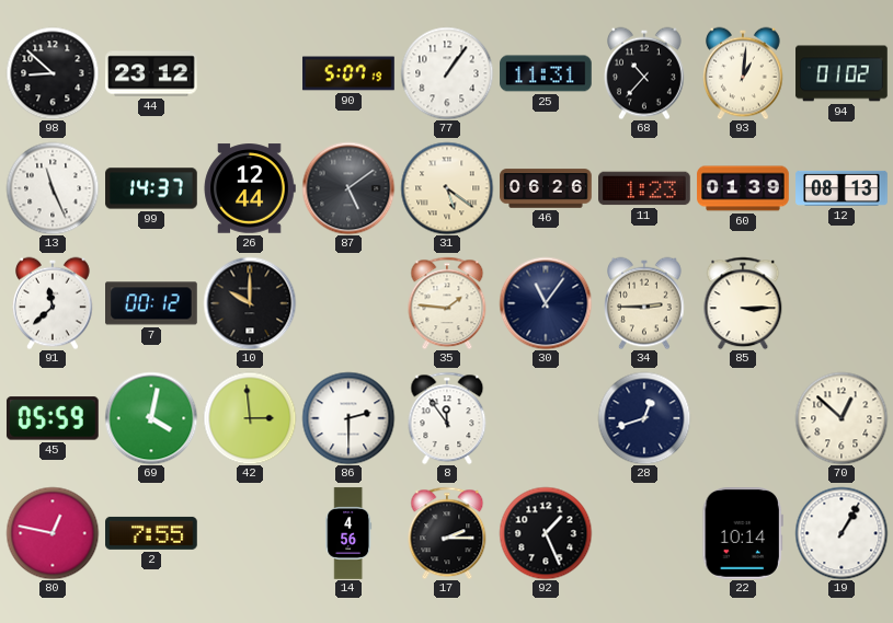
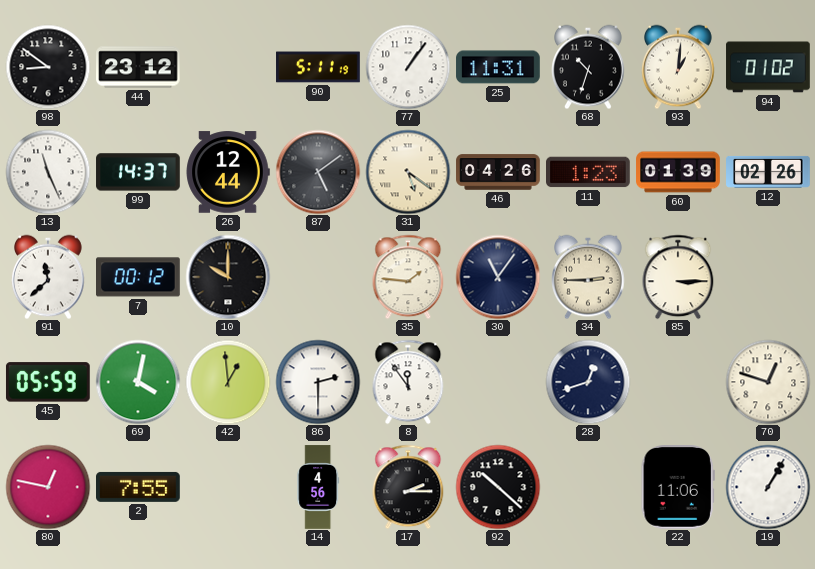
98: 8:52 -> 8:51
90: 5:07 -> 5:11
68: 10:37 -> 10:33
46: 06:26 -> 04:26
12: 08:13 -> 02:26
42: 2:59 -> 12:59
70: 12:52 -> 12:48
92: 1:26 -> 10:22
22: 10:14 -> 11:06
